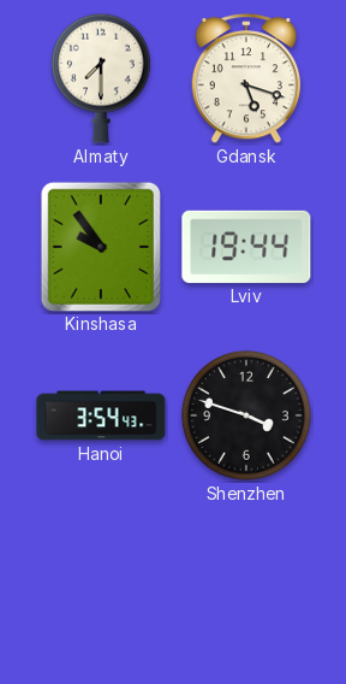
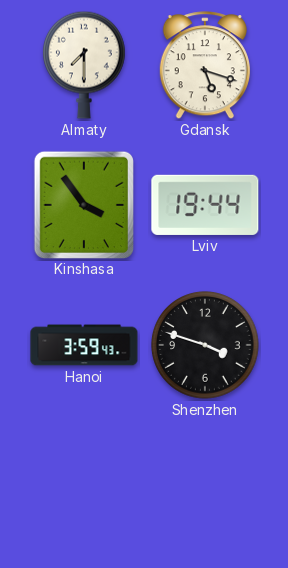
Kinshasa: 9:54 -> 3:54
Hanoi: 3:54 -> 3:59
